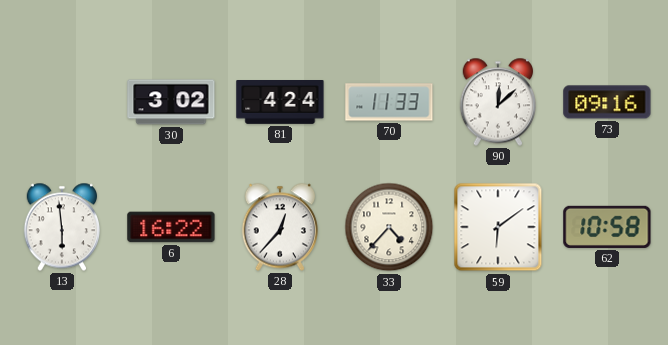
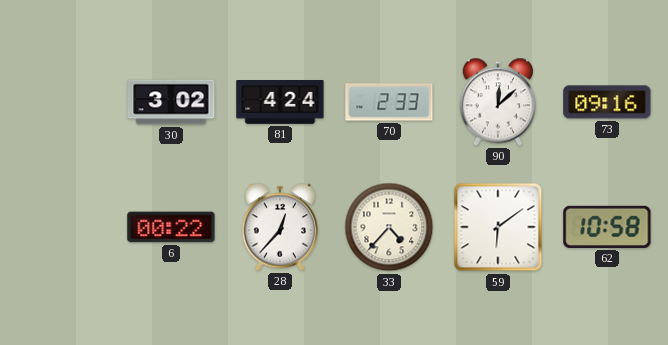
70: 11:33 -> 2:33
13: 5:59 -> none
6: 16:22 -> 00:22
